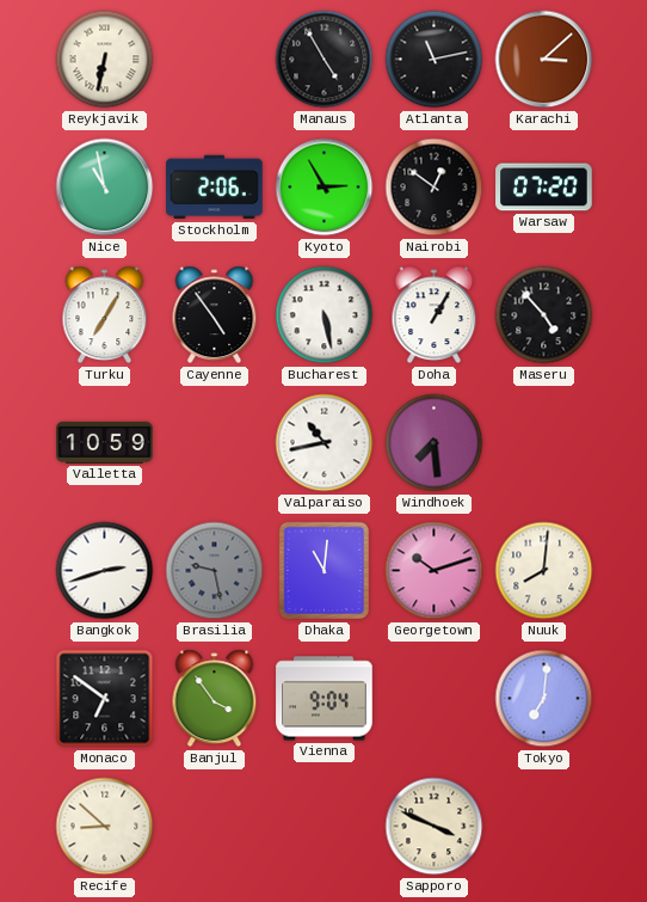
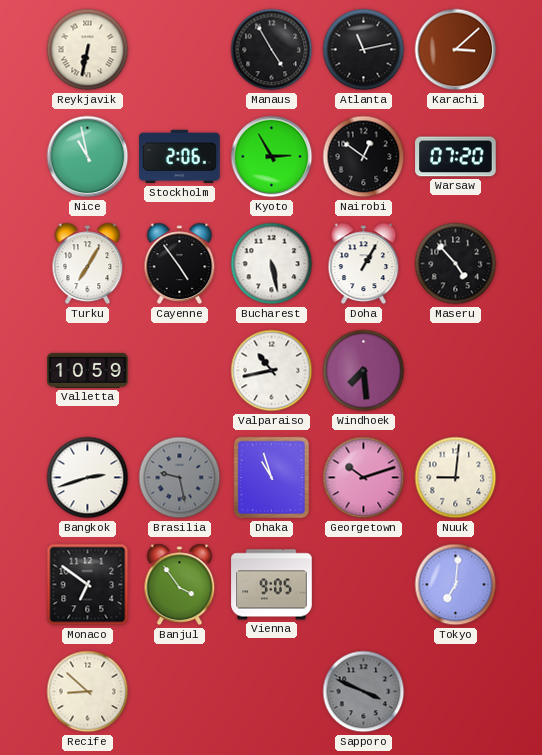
Dhaka: 11:01 -> 10:57
Nuuk: 8:01 -> 9:01
Vienna: 9:04 -> 9:05
Sapporo dial: cream -> grey
